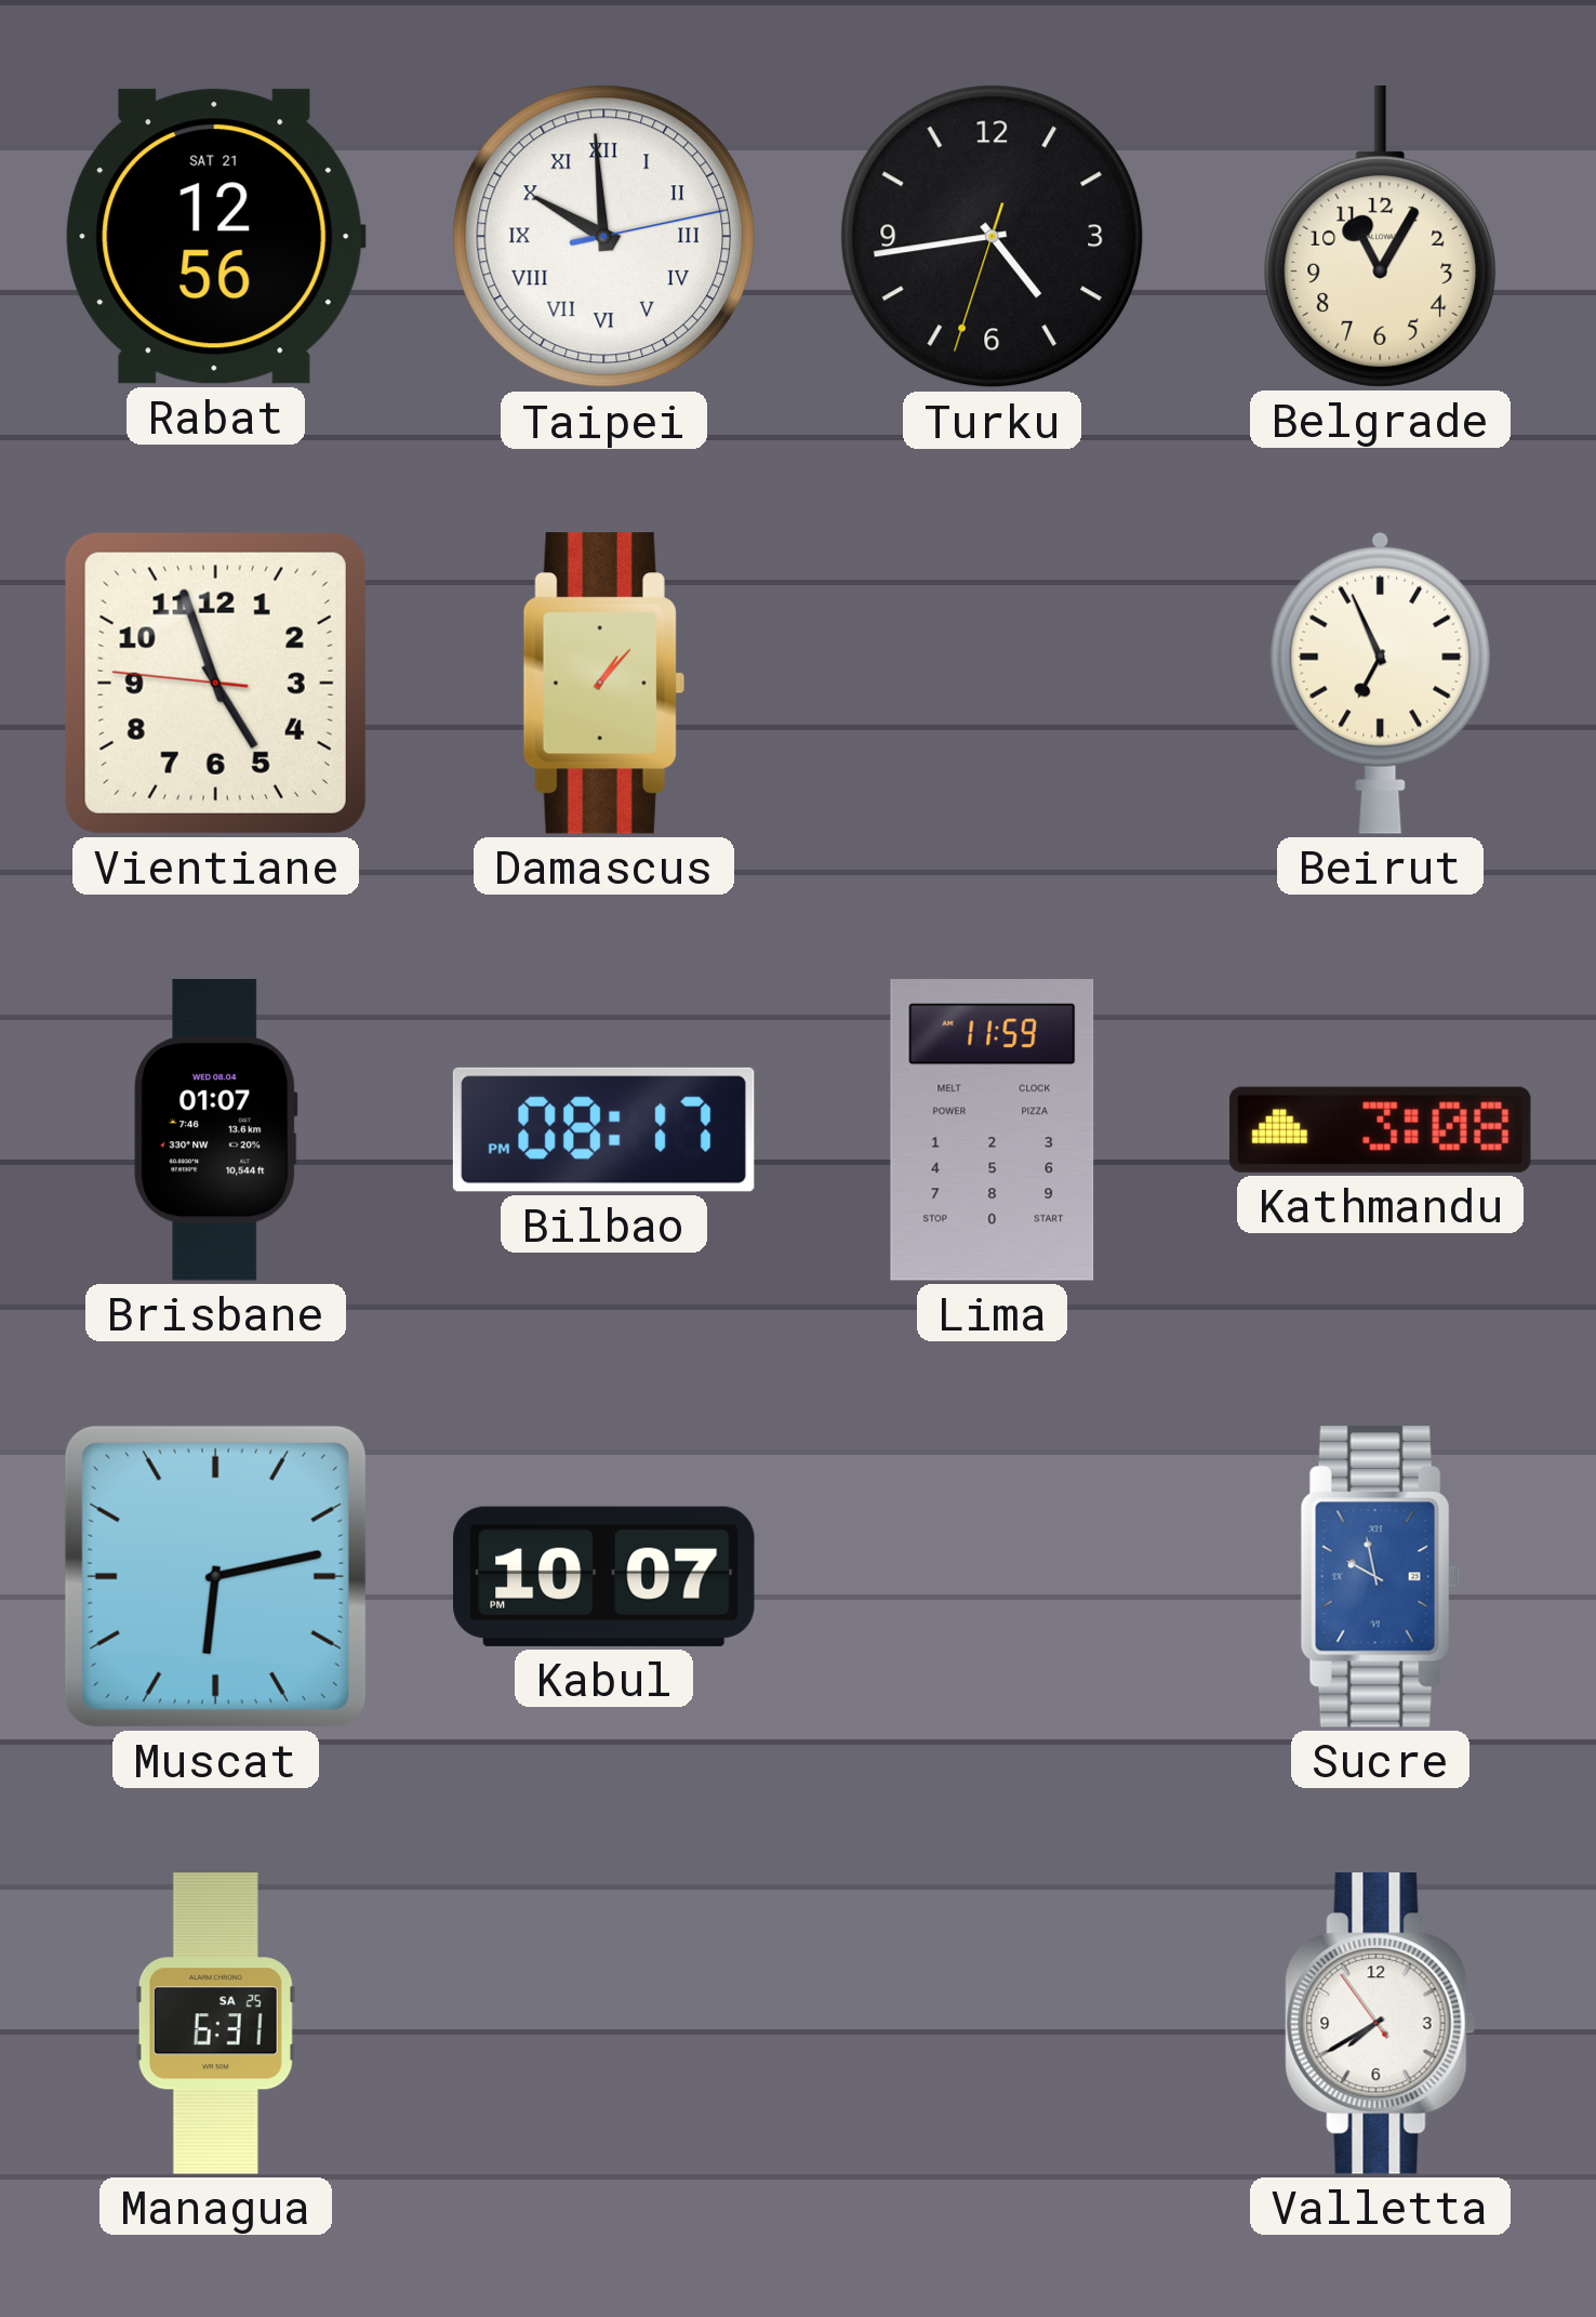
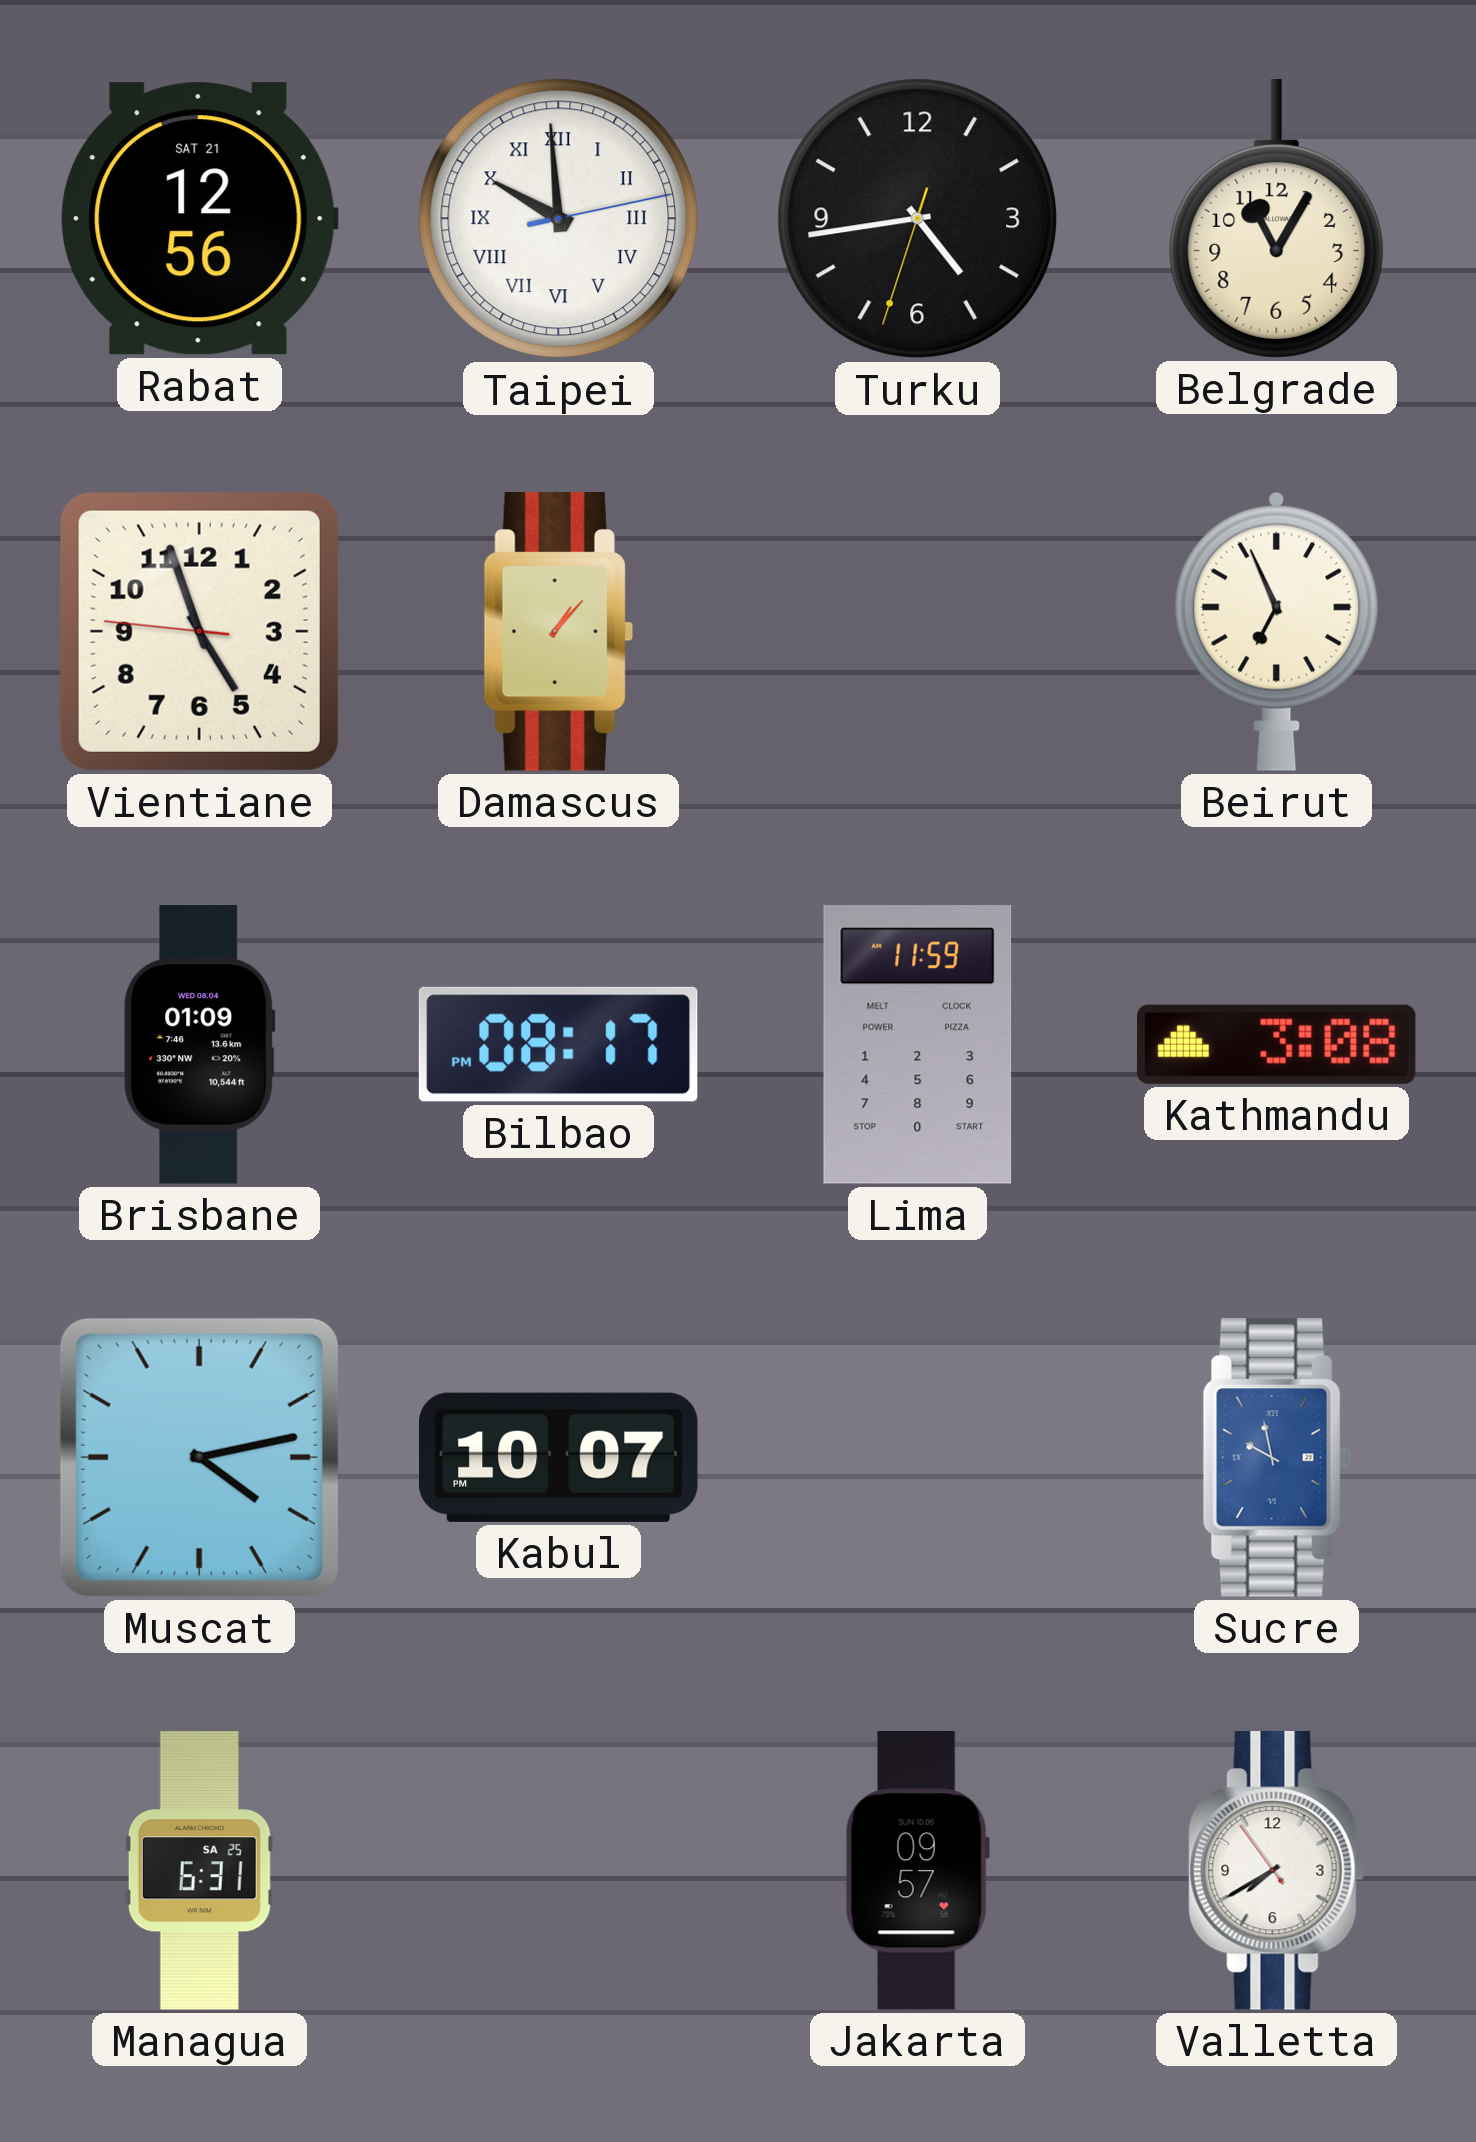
Brisbane: 01:07 -> 01:09
Muscat: 6:13 -> 4:13
Jakarta: none -> 09:57
